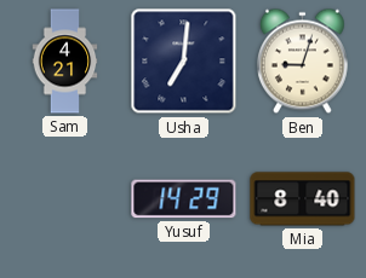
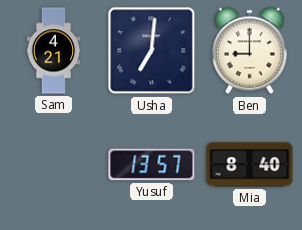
Ben: 9:03 -> 9:00
Yusuf: 14:29 -> 13:57
